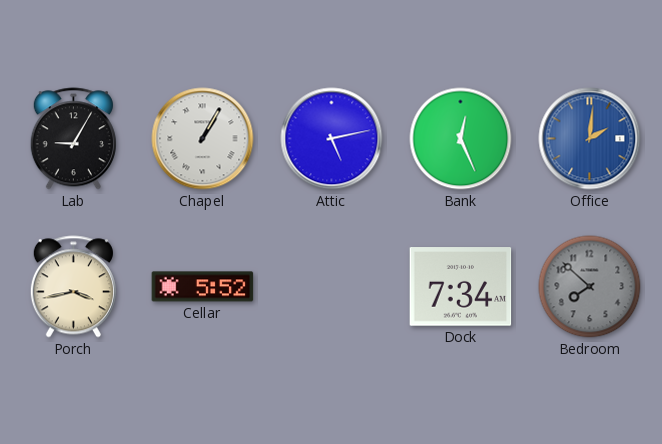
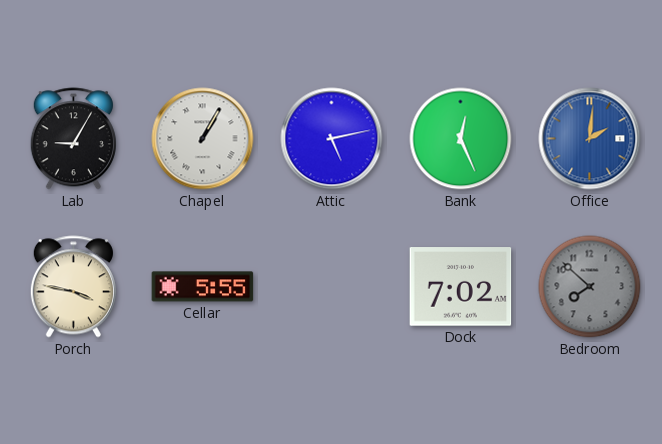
Porch: 3:43 -> 3:47
Cellar: 5:52 -> 5:55
Dock: 7:34 -> 7:02
